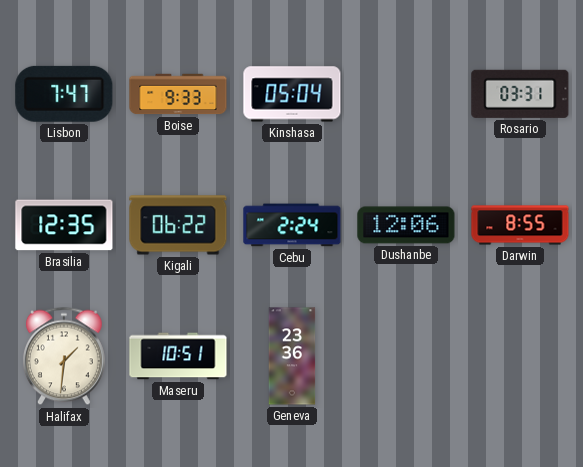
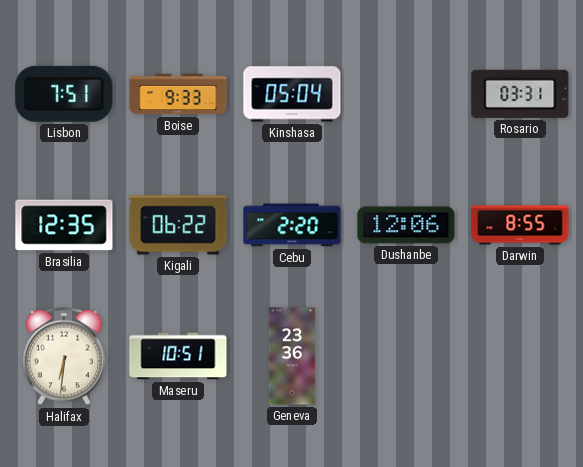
Lisbon: 7:47 -> 7:51
Cebu: 2:24 -> 2:20
Halifax: 1:31 -> 6:31
